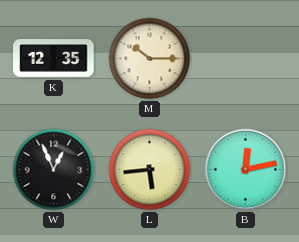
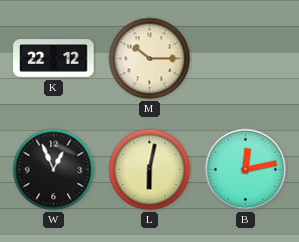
K: 12:35 -> 22:12
L: 5:44 -> 6:02
